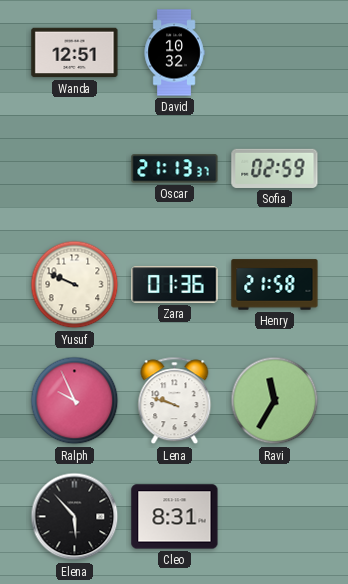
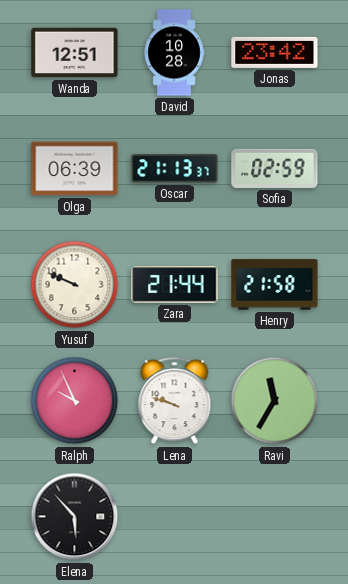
David: 10:32 -> 10:28
Jonas: none -> 23:42
Olga: none -> 06:39
Zara: 01:36 -> 21:44
Cleo: 8:31 -> none
